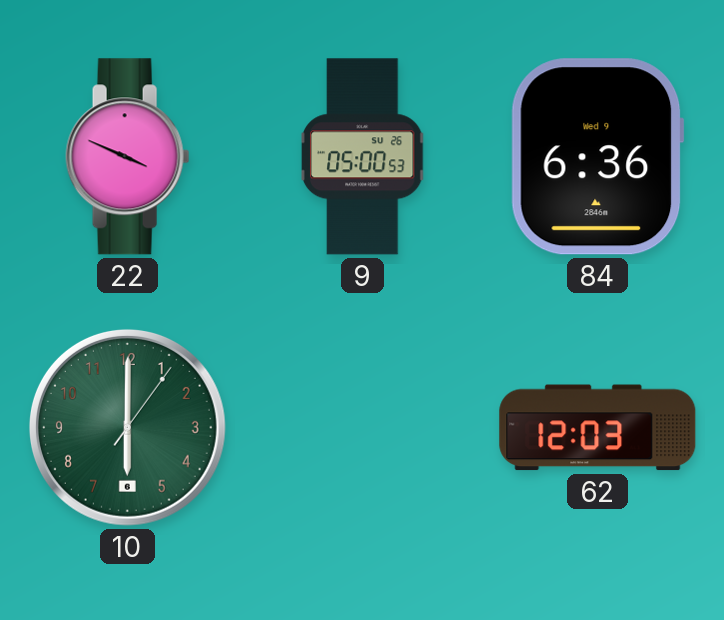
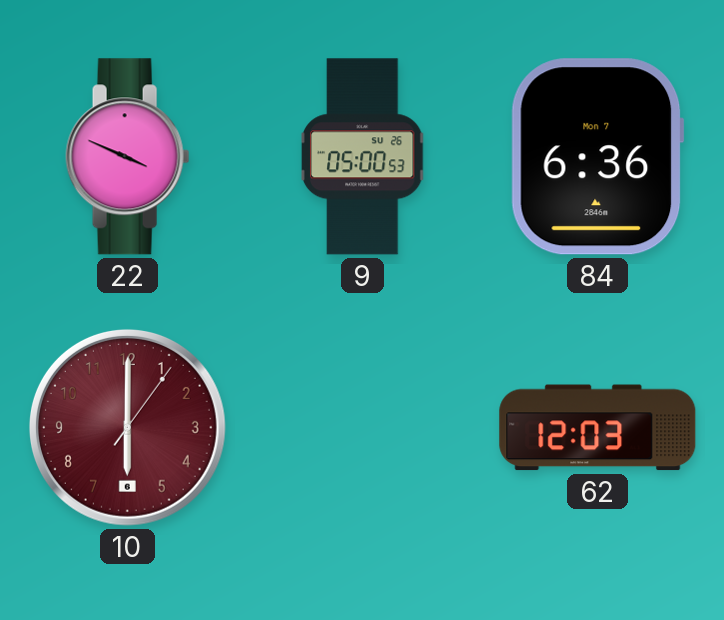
84 date: Wed 9 -> Mon 7
10 dial: green -> burgundy
